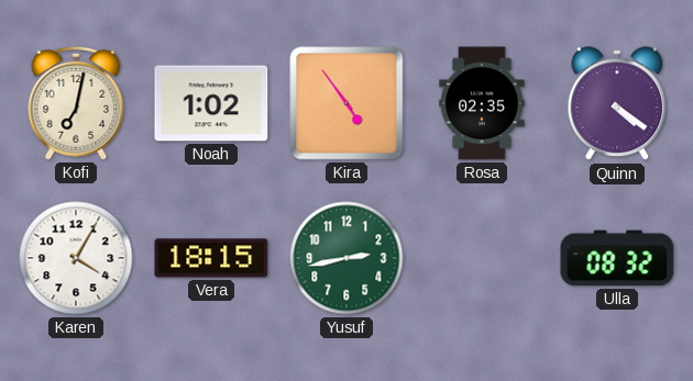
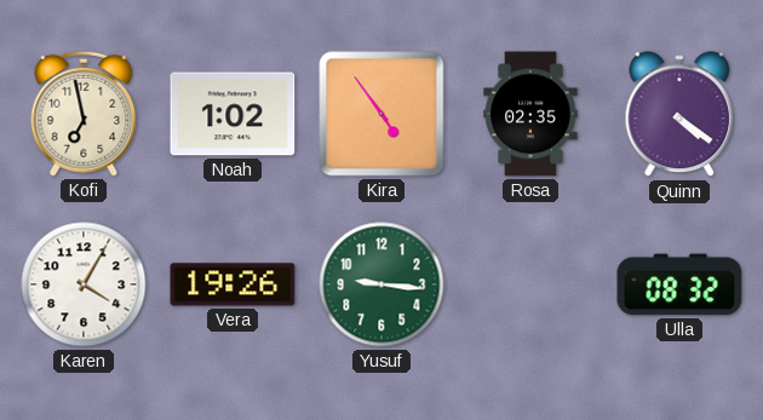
Kofi: 7:02 -> 6:58
Vera: 18:15 -> 19:26
Yusuf: 2:43 -> 9:16
